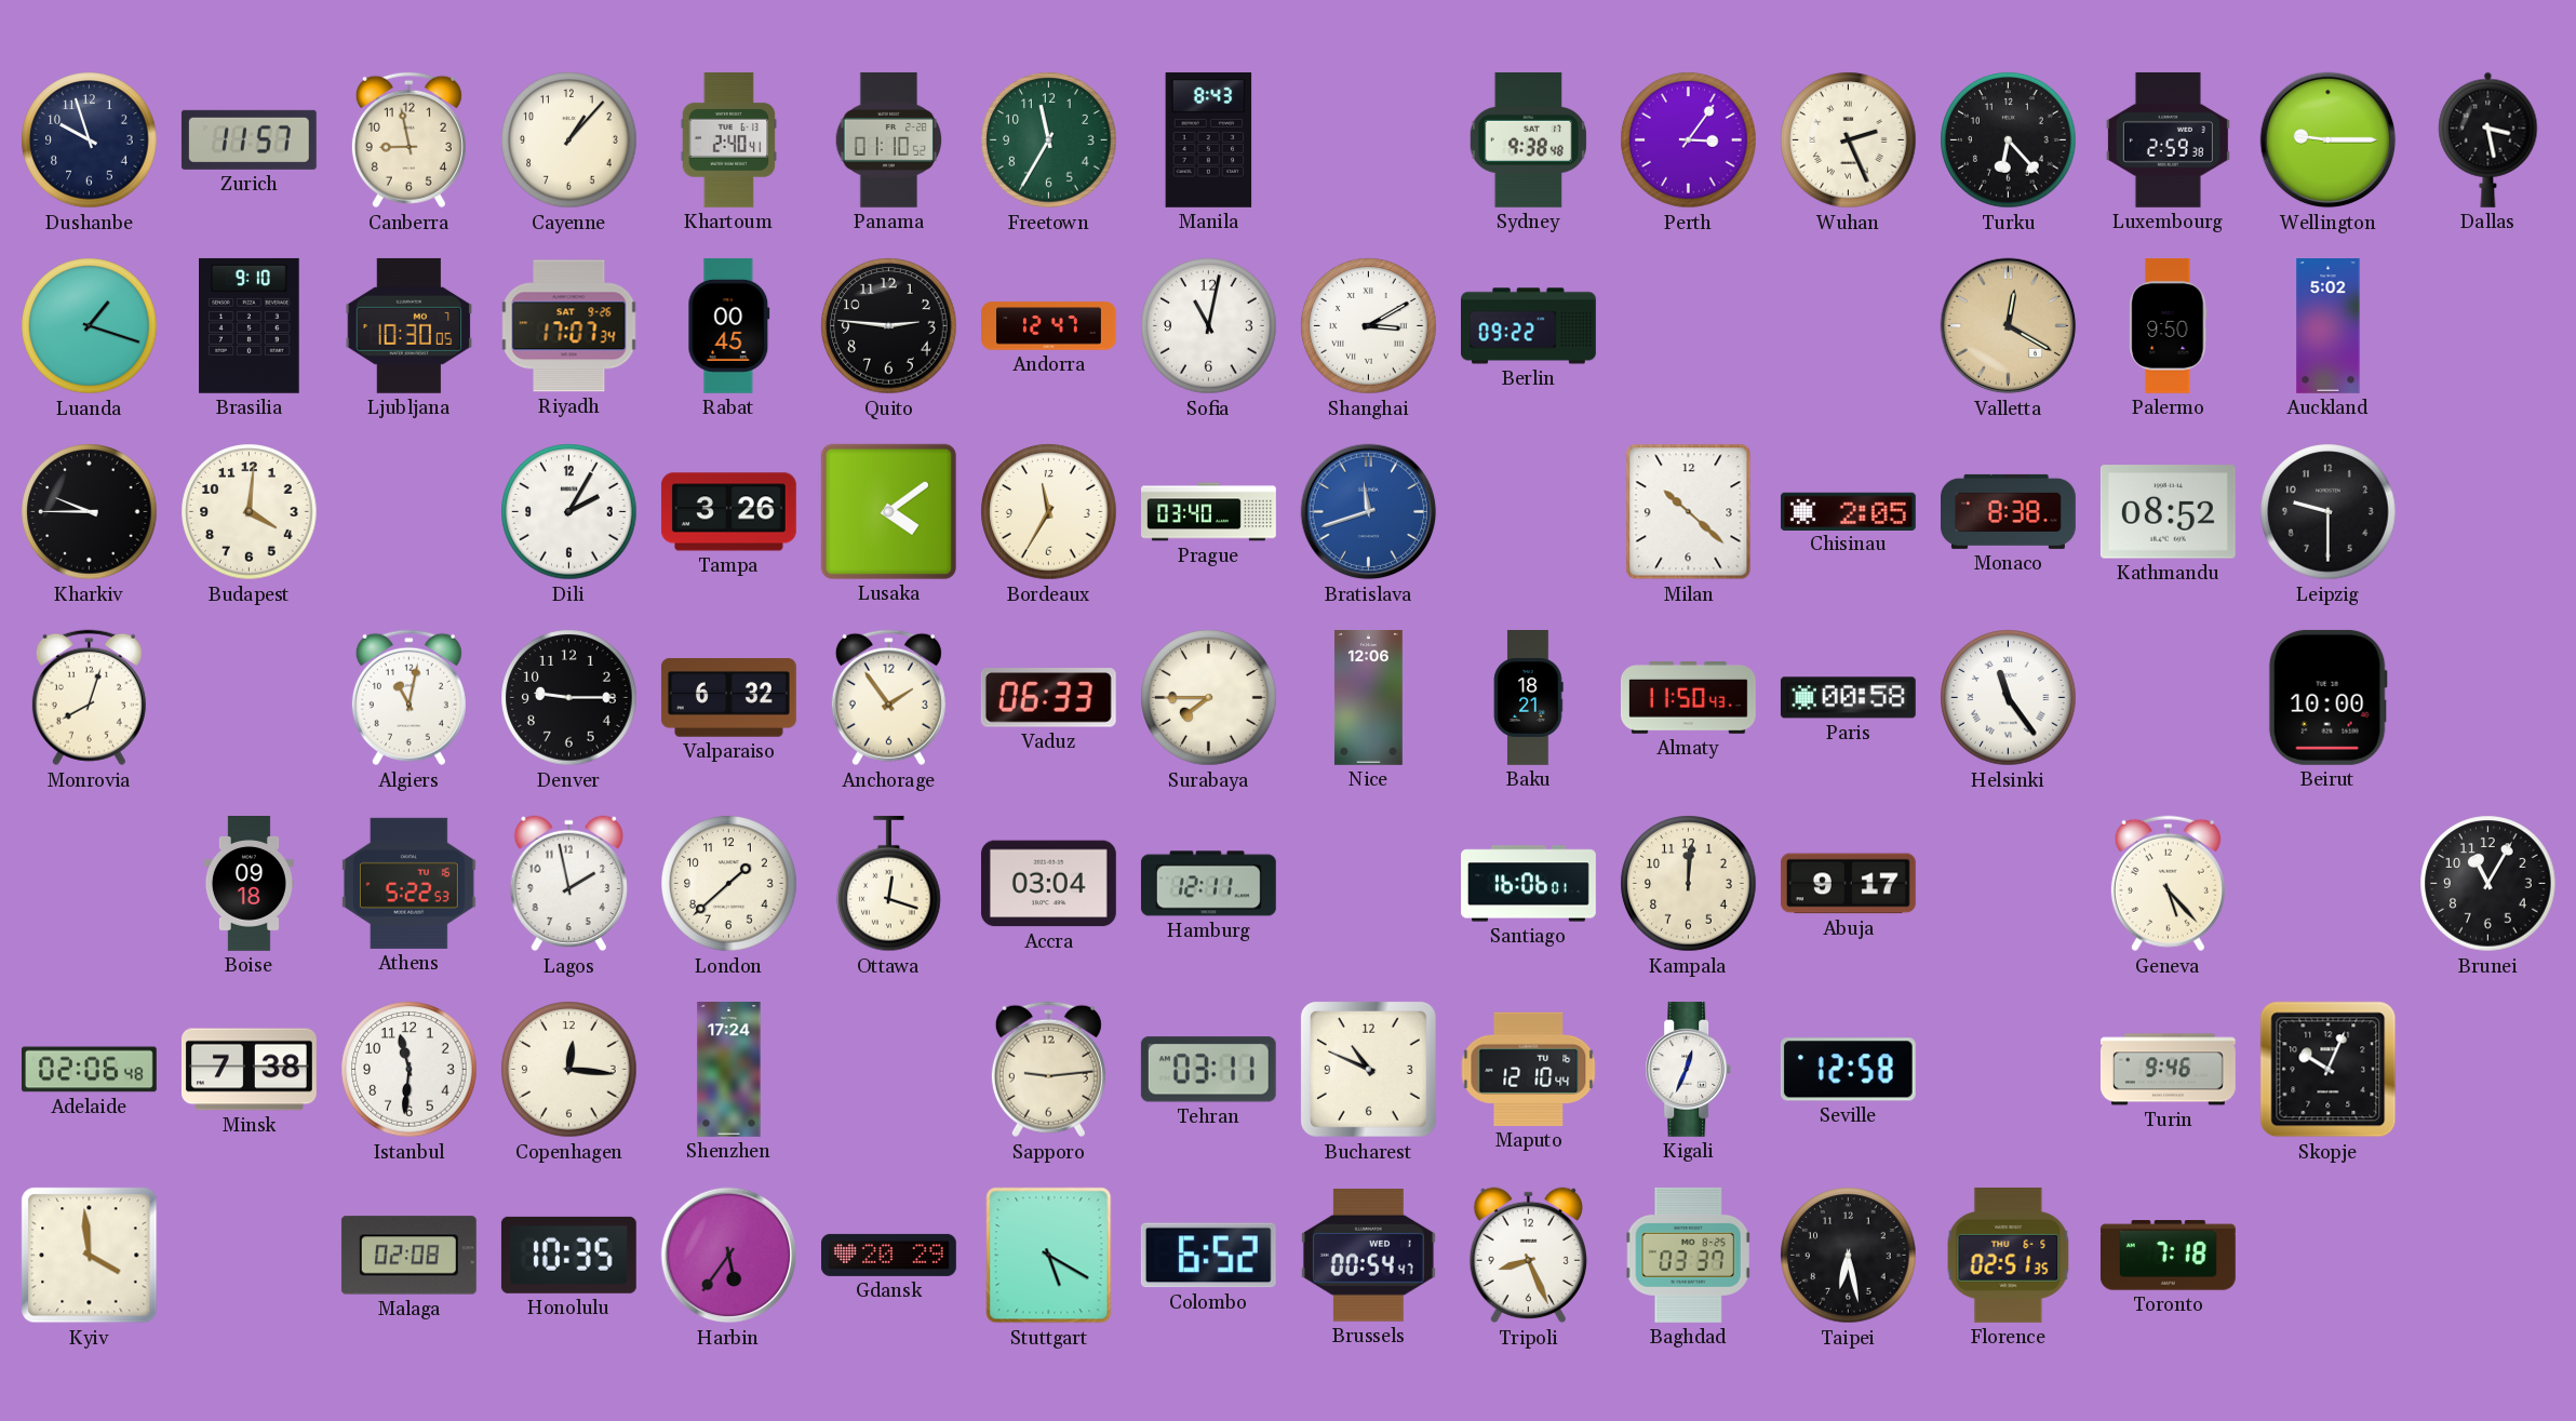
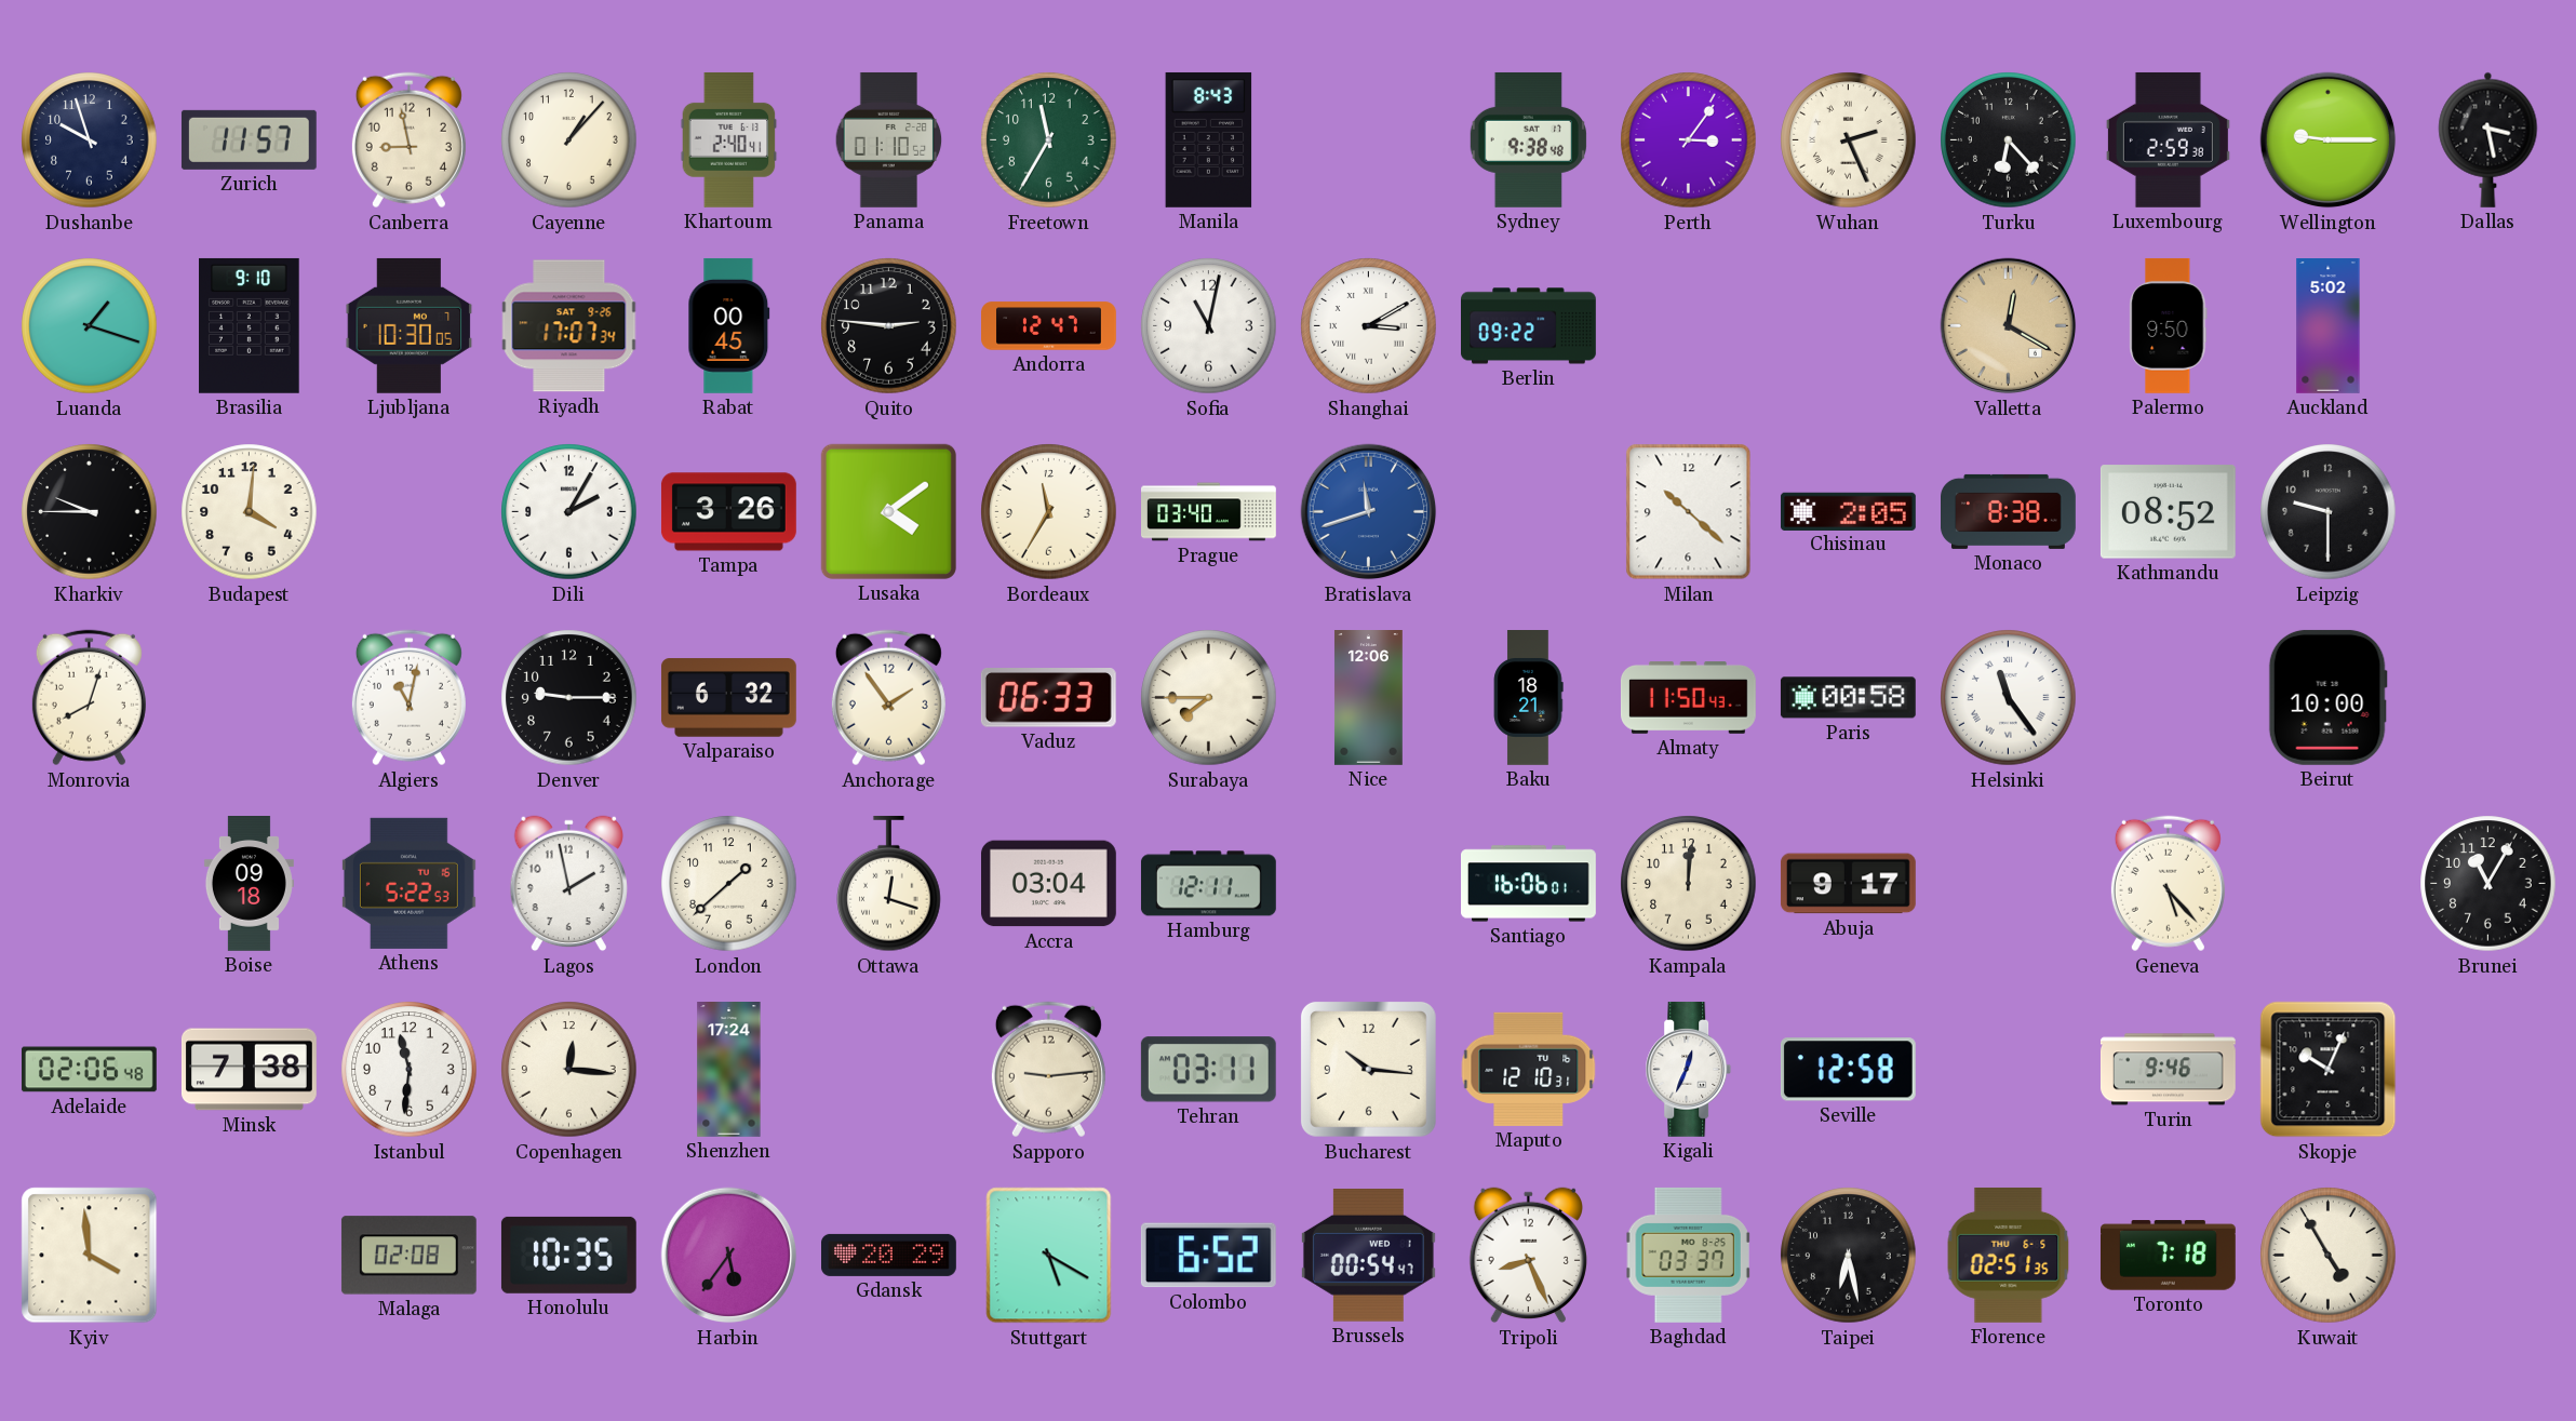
Bucharest: 10:49 -> 10:16
Maputo: 12:10:44 -> 12:10:31
Kuwait: none -> 4:55
